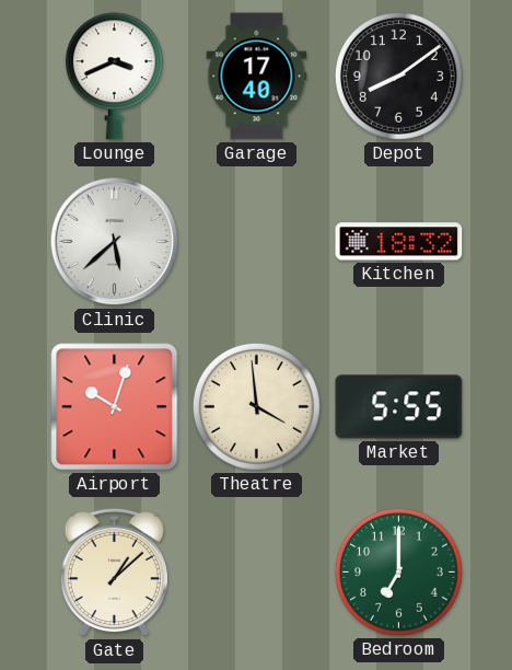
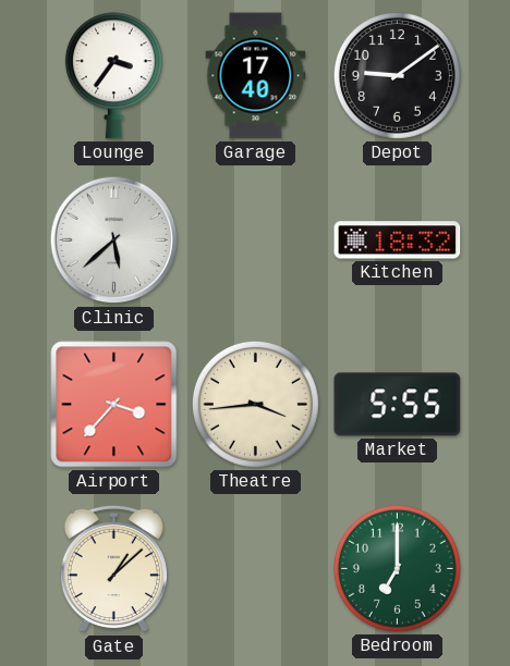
Lounge: 3:41 -> 3:36
Depot: 8:09 -> 9:09
Airport: 10:03 -> 3:37
Theatre: 3:59 -> 3:44
